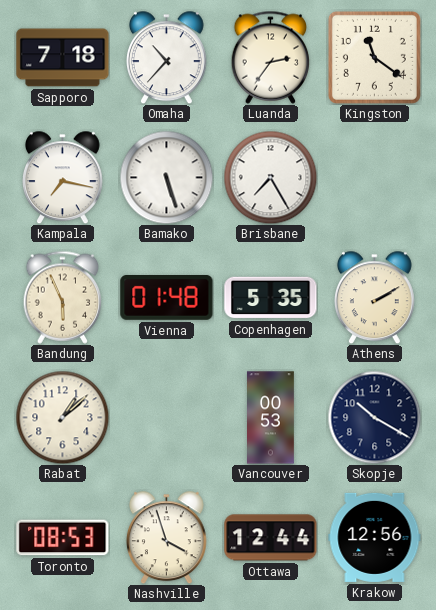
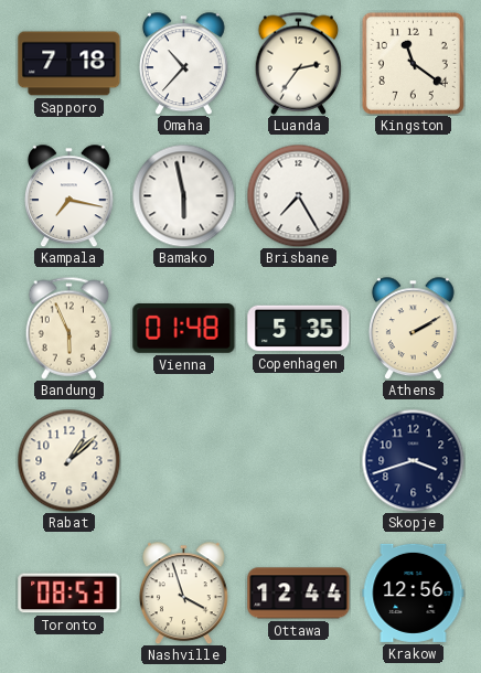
Bamako: 5:27 -> 5:58
Vancouver: 00:53 -> none
Skopje: 10:20 -> 3:42
